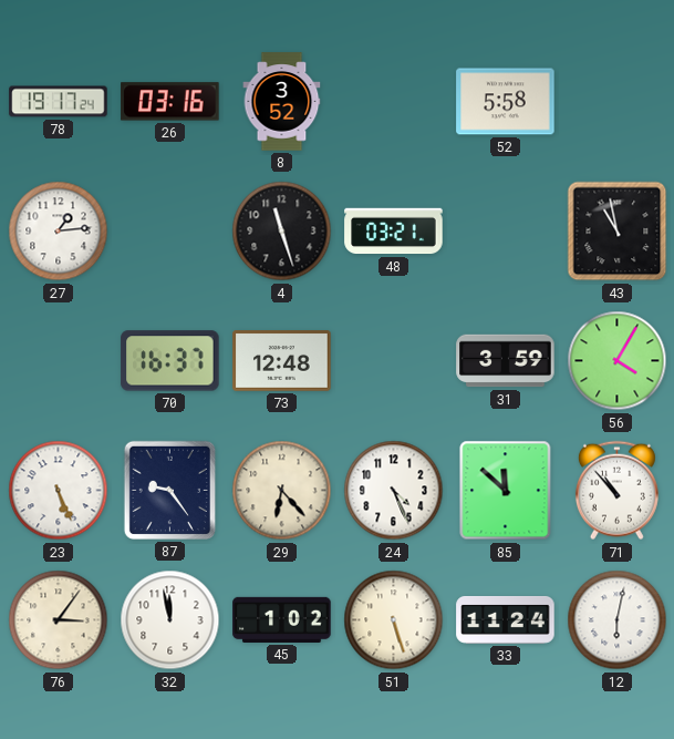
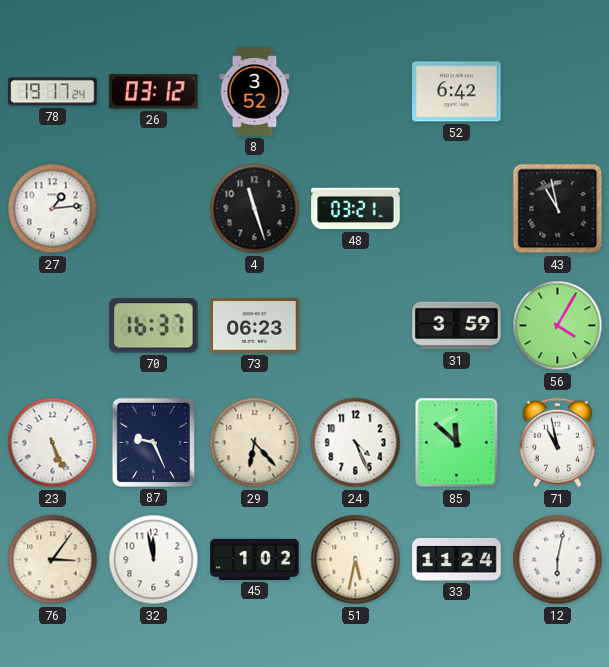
26: 03:16 -> 03:12
52: 5:58 -> 6:42
73: 12:48 -> 06:23
87: 9:24 -> 9:26
71: 10:53 -> 10:58
51: 5:27 -> 5:32
